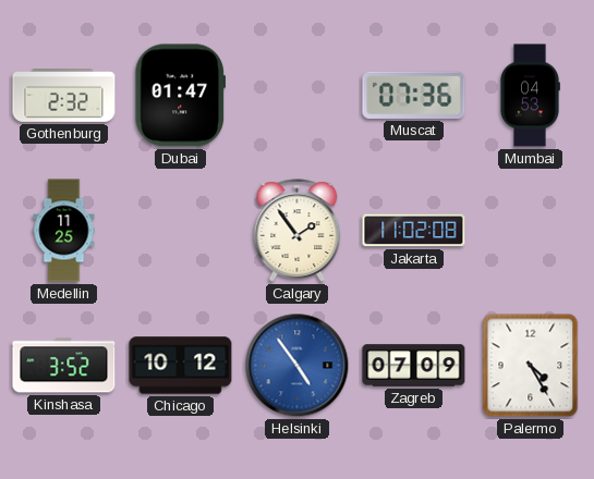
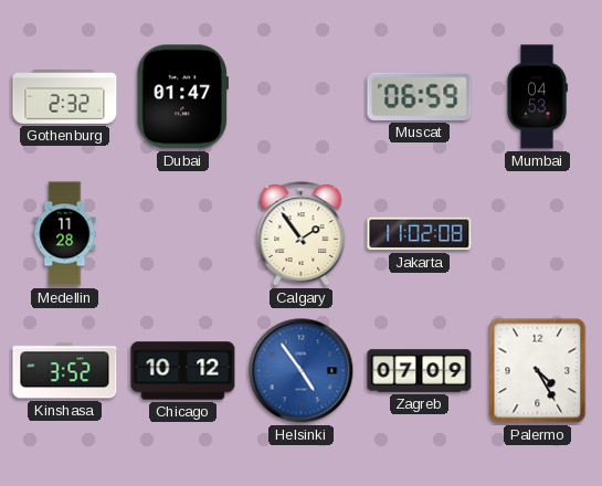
Muscat: 07:36 -> 06:59
Medellin: 11:25 -> 11:28
